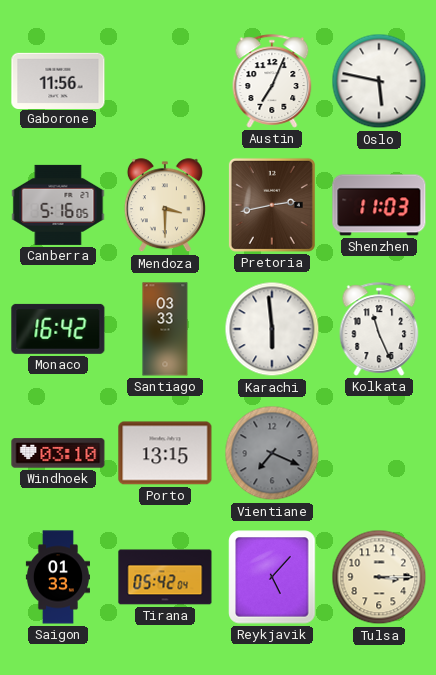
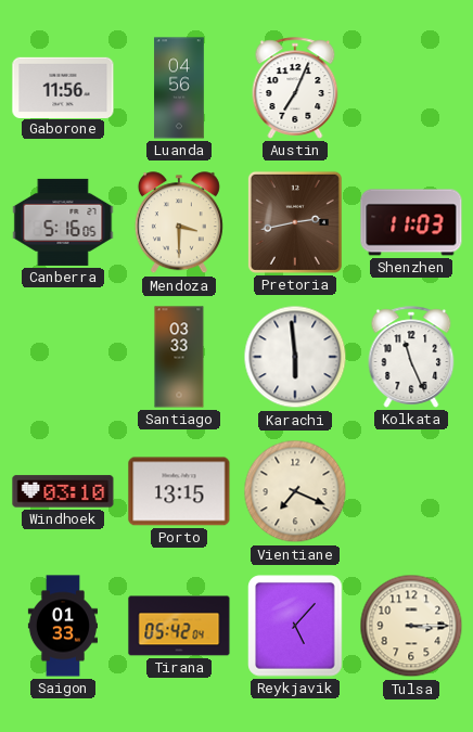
Luanda: none -> 04:56
Oslo: 5:47 -> none
Monaco: 16:42 -> none
Vientiane dial: grey -> cream
